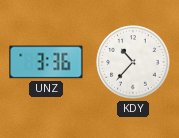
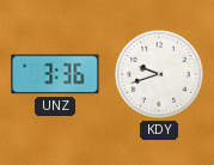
KDY: 10:37 -> 9:42
